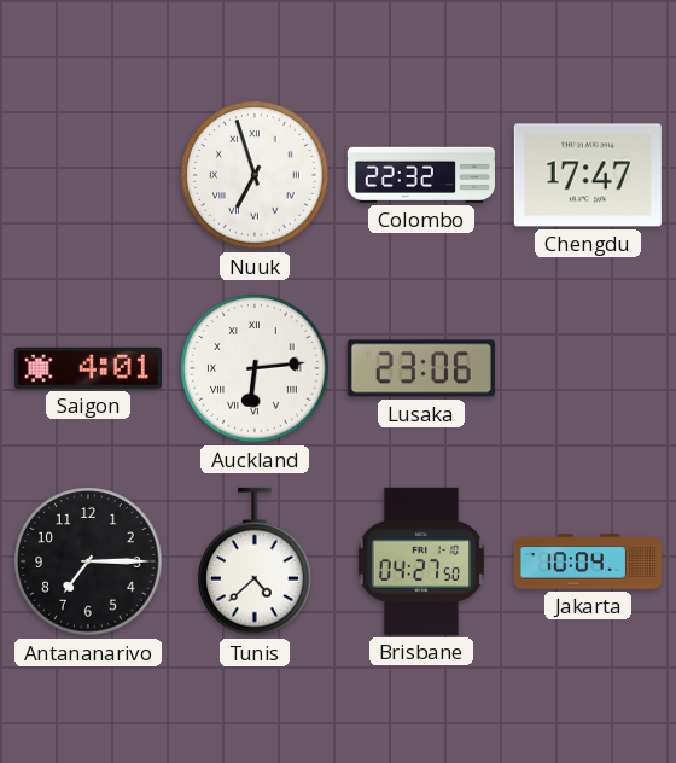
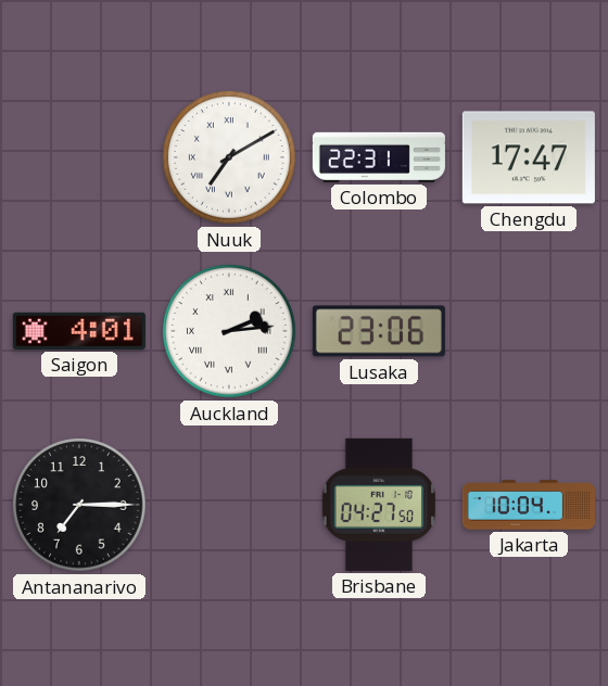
Nuuk: 6:57 -> 7:10
Colombo: 22:32 -> 22:31
Auckland: 6:14 -> 2:14
Tunis: 4:38 -> none
